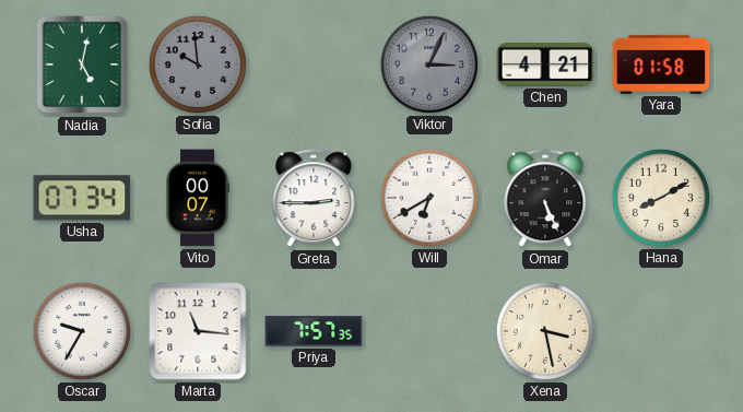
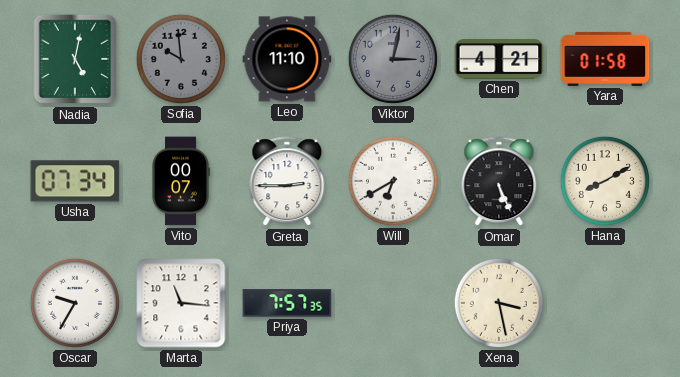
Leo: none -> 11:10
Viktor: 3:04 -> 3:02
